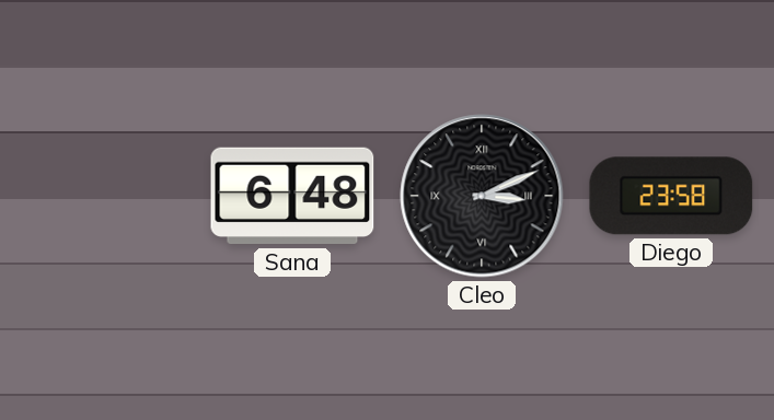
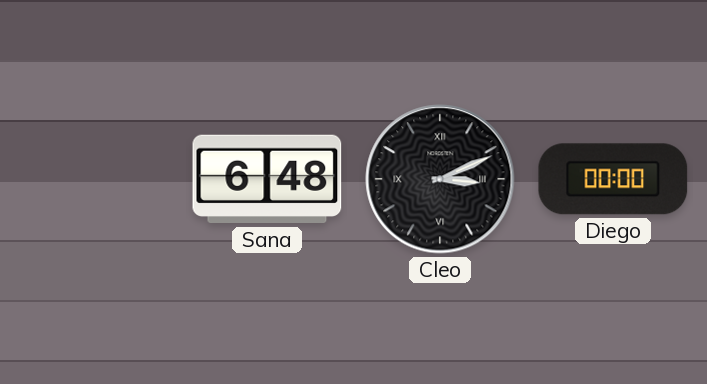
Diego: 23:58 -> 00:00
